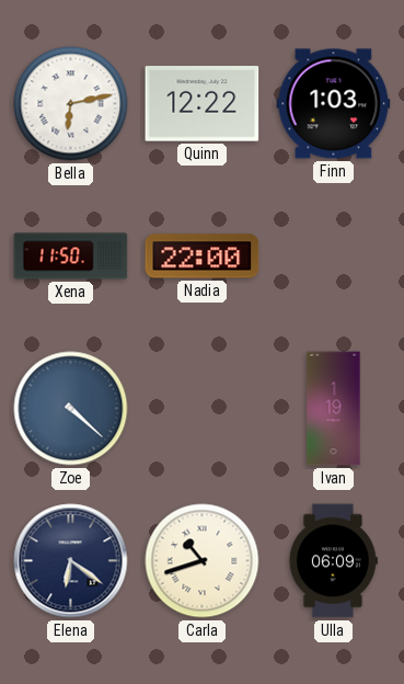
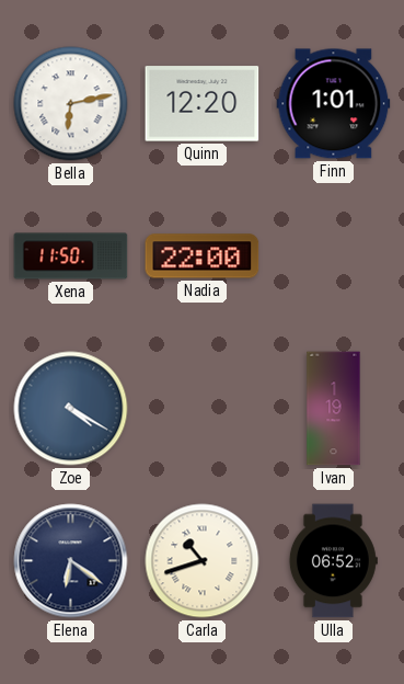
Quinn: 12:22 -> 12:20
Finn: 1:03 -> 1:01
Zoe: 4:22 -> 4:20
Ulla: 06:09 -> 06:52
